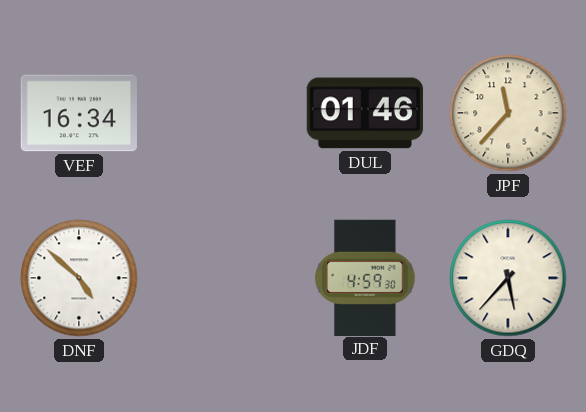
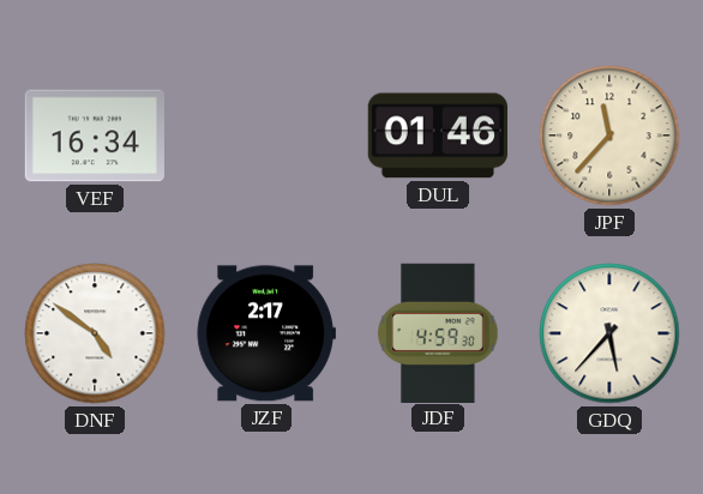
DNF: 4:52 -> 4:51
JZF: none -> 2:17
